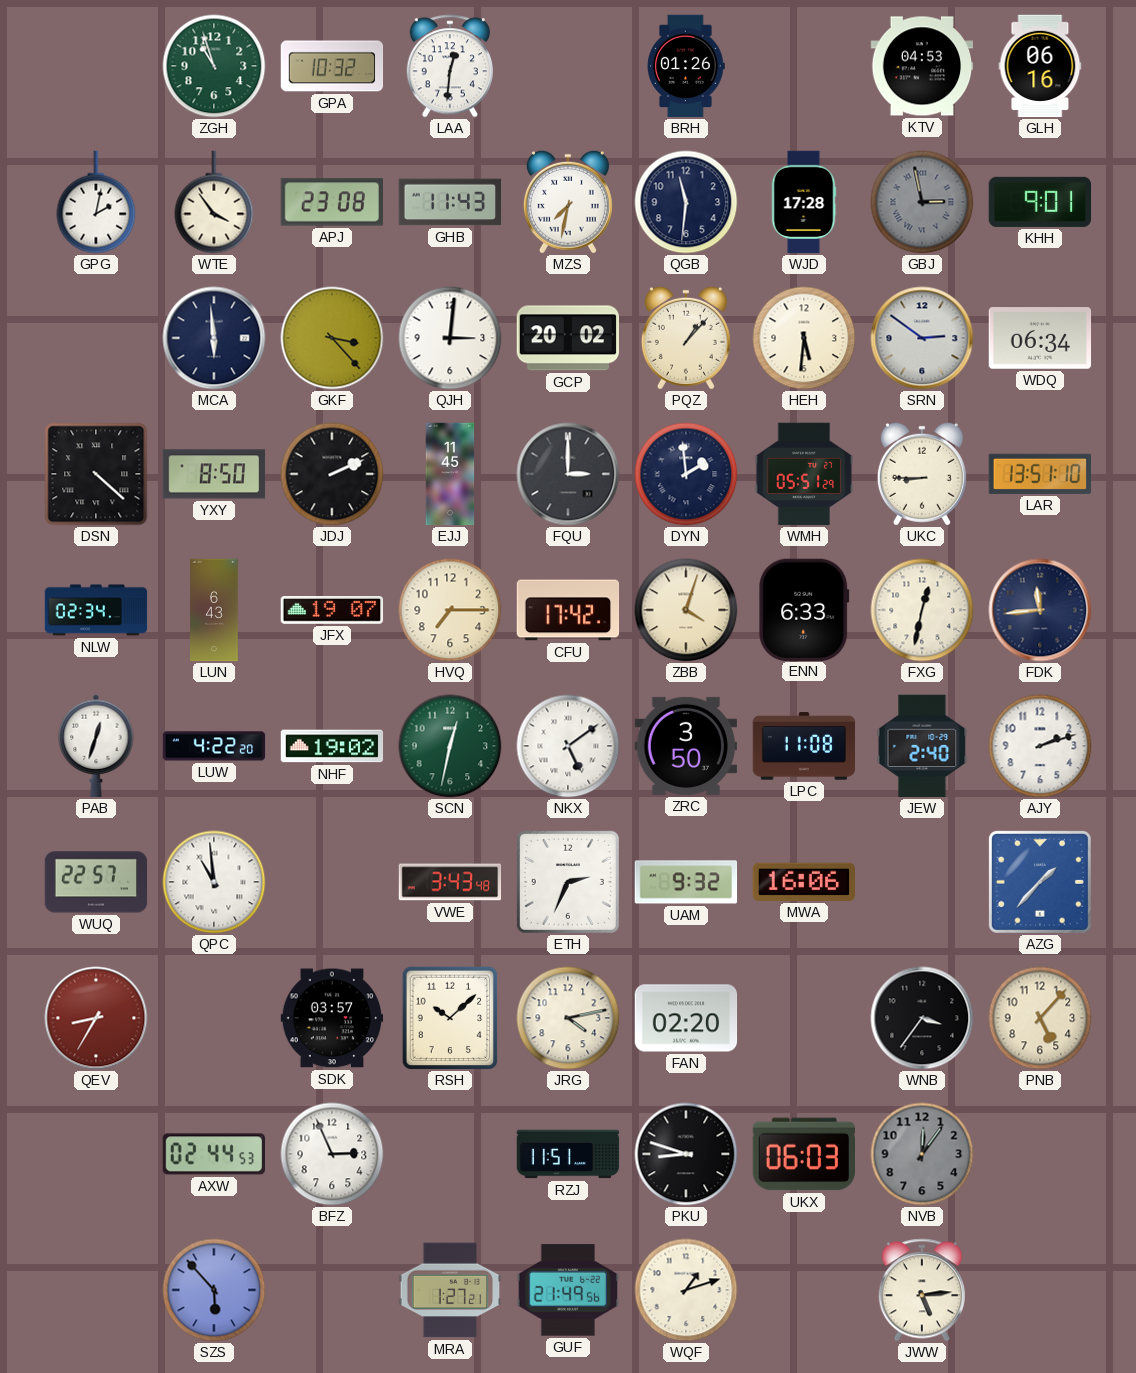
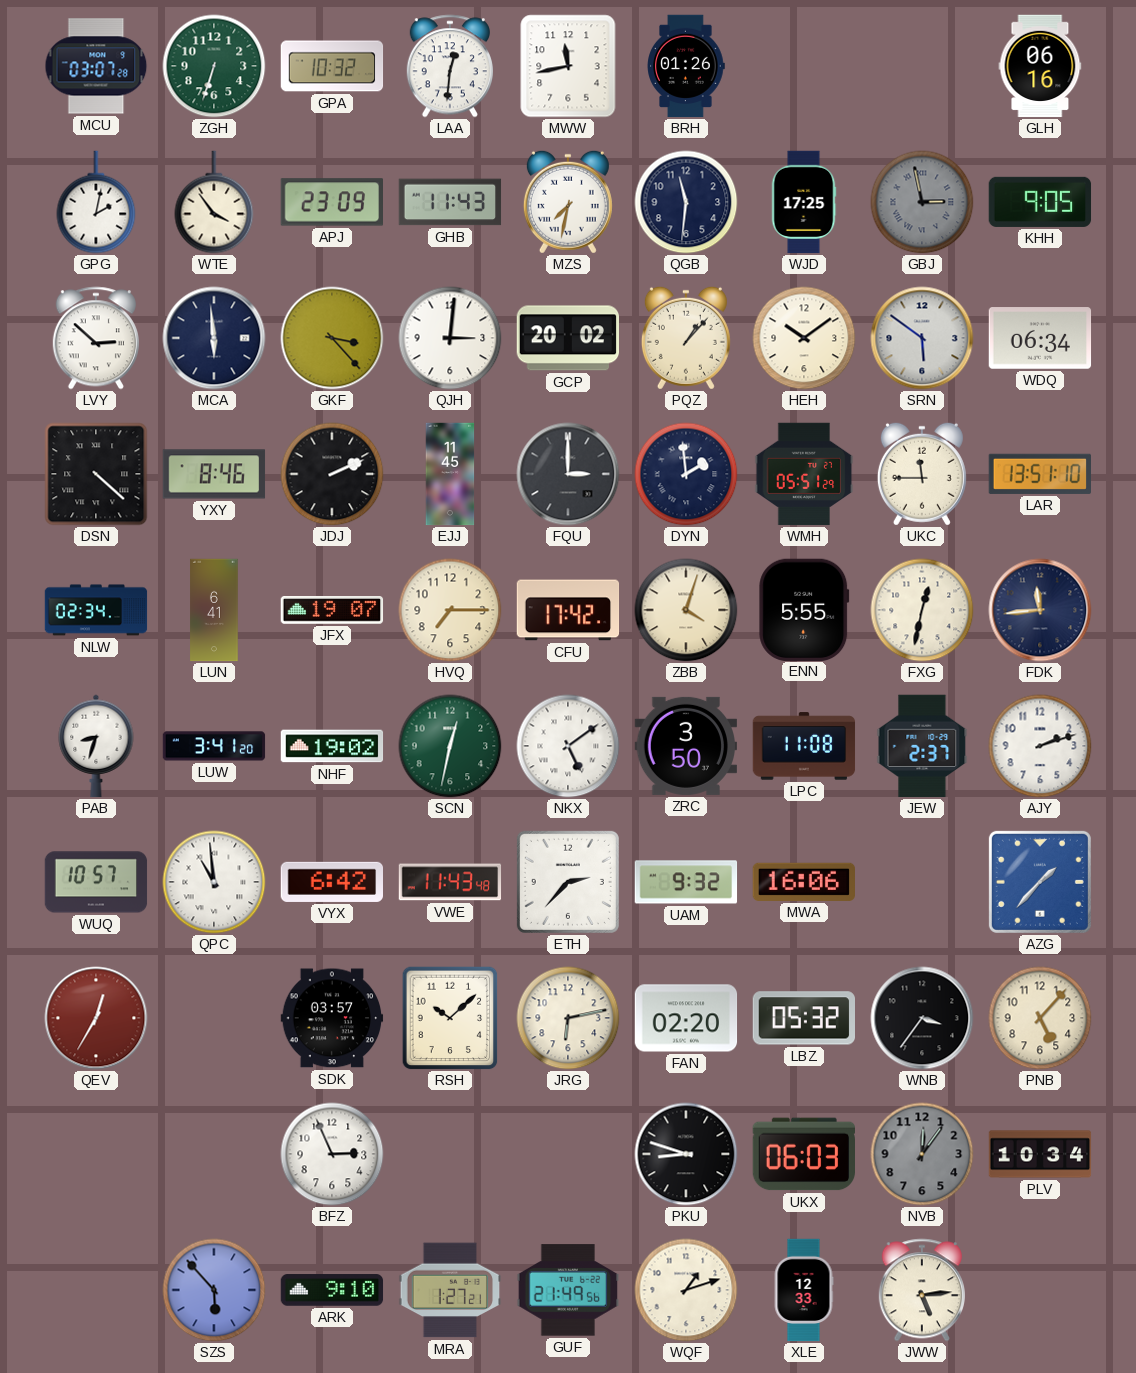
MCU: none -> 03:07
ZGH: 10:57 -> 6:33
MWW: none -> 11:43
KTV: 04:53 -> none
APJ: 23:08 -> 23:09
WJD: 17:28 -> 17:25
KHH: 9:01 -> 9:05
LVY: none -> 2:52
HEH: 5:31 -> 10:09
SRN: 2:51 -> 5:51
YXY: 8:50 -> 8:46
UKC: 8:45 -> 11:45
LUN: 6:43 -> 6:41
ENN: 6:33 -> 5:55
PAB: 12:33 -> 8:33
LUW: 4:22 -> 3:41
JEW: 2:40 -> 2:37
WUQ: 22:57 -> 10:57
VYX: none -> 6:42
VWE: 3:43 -> 11:43
ETH: 2:34 -> 2:37
QEV: 8:35 -> 12:35
JRG: 4:13 -> 6:13
LBZ: none -> 05:32
AXW: 02:44 -> none
RZJ: 11:51 -> none
PLV: none -> 10:34
ARK: none -> 9:10
XLE: none -> 12:33
